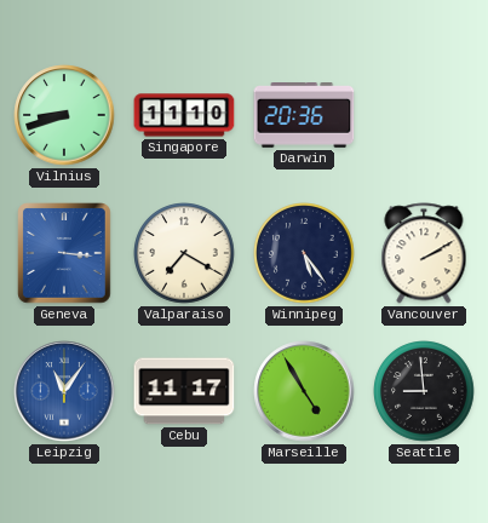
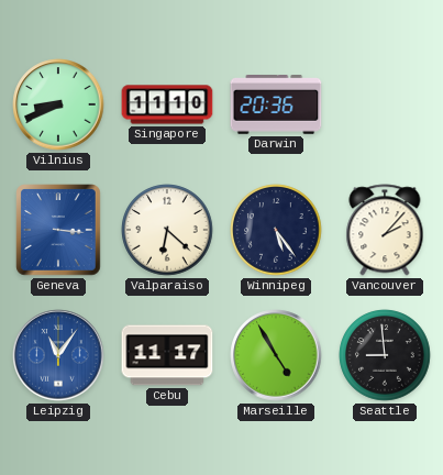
Vilnius: 8:42 -> 8:41
Valparaiso: 7:20 -> 6:22
Vancouver: 2:10 -> 2:07
